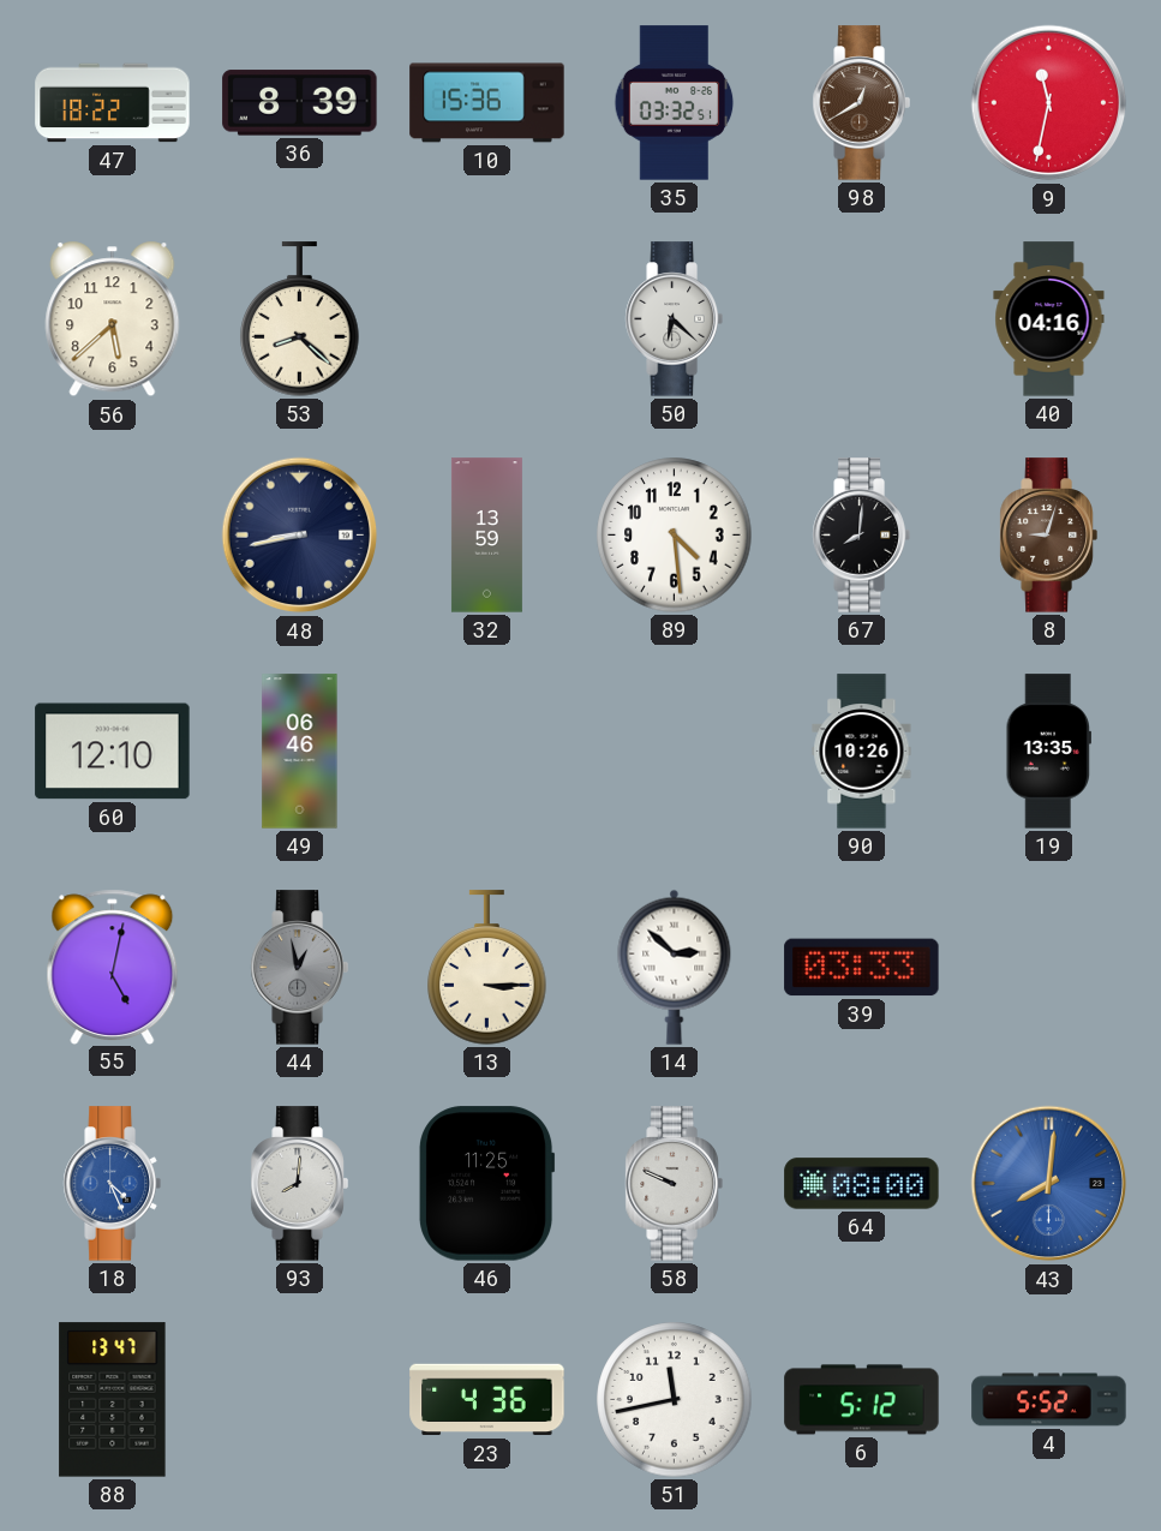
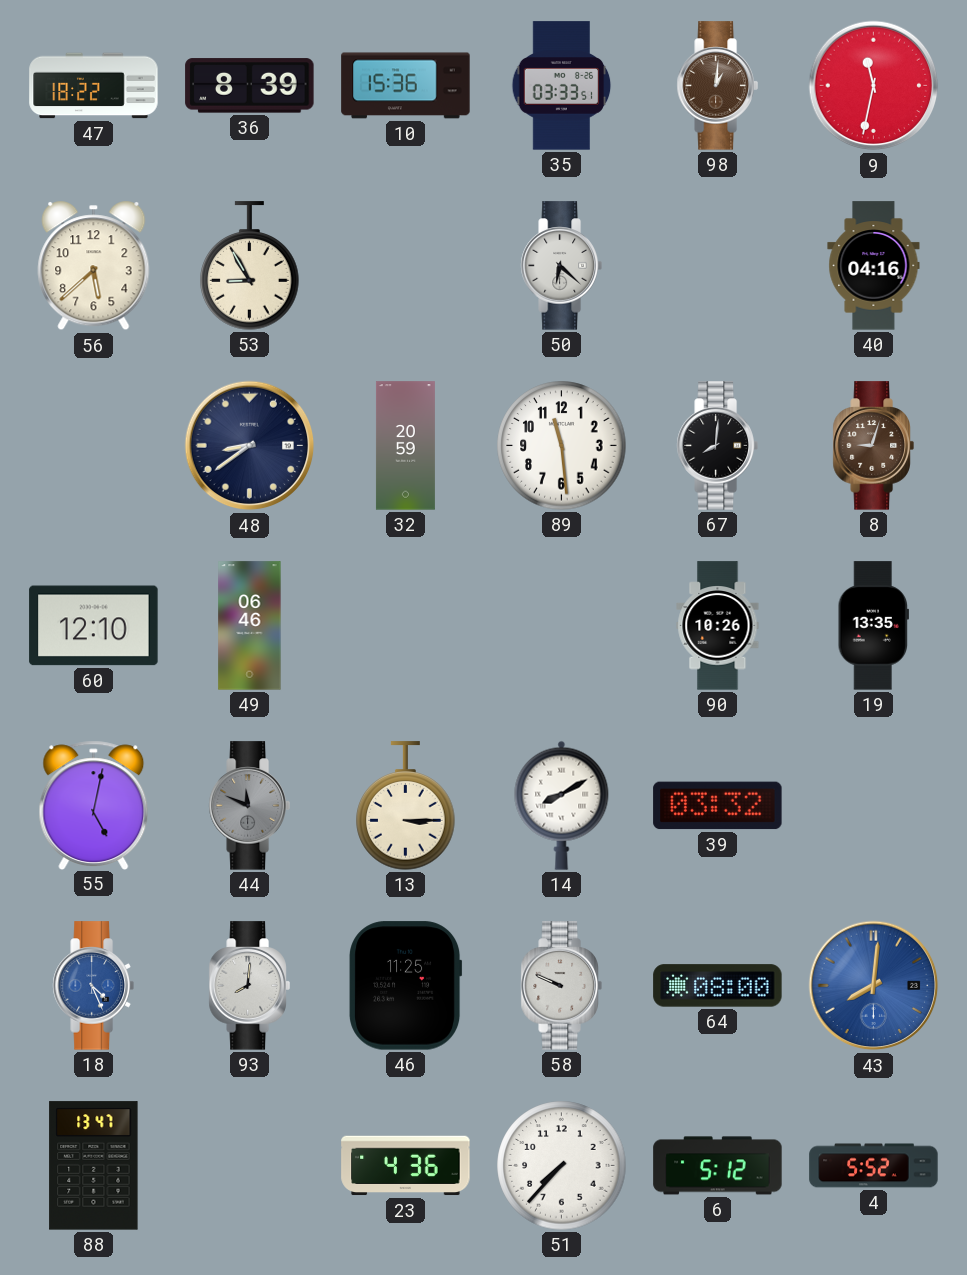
35: 03:32 -> 03:33
98: 12:40 -> 1:01
53: 8:22 -> 8:55
48: 8:43 -> 8:39
32: 13:59 -> 20:59
89: 4:29 -> 11:29
44: 12:58 -> 11:49
14: 2:52 -> 8:10
39: 03:33 -> 03:32
51: 11:43 -> 7:37
